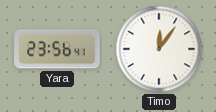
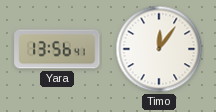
Yara: 23:56 -> 13:56
